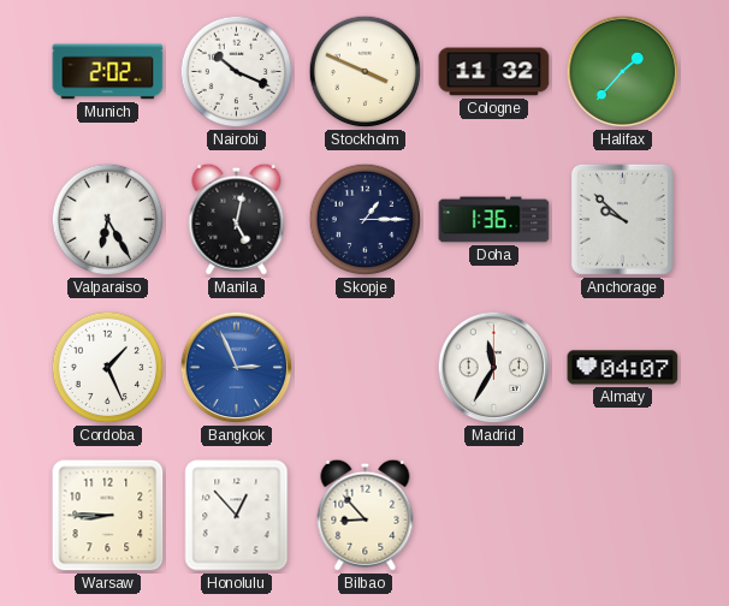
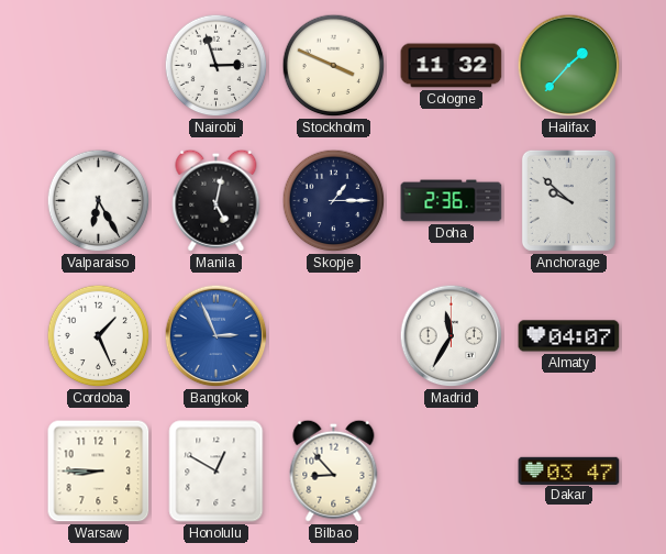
Munich: 2:02 -> none
Nairobi: 10:19 -> 2:57
Doha: 1:36 -> 2:36
Honolulu: 12:53 -> 12:50
Dakar: none -> 03:47
